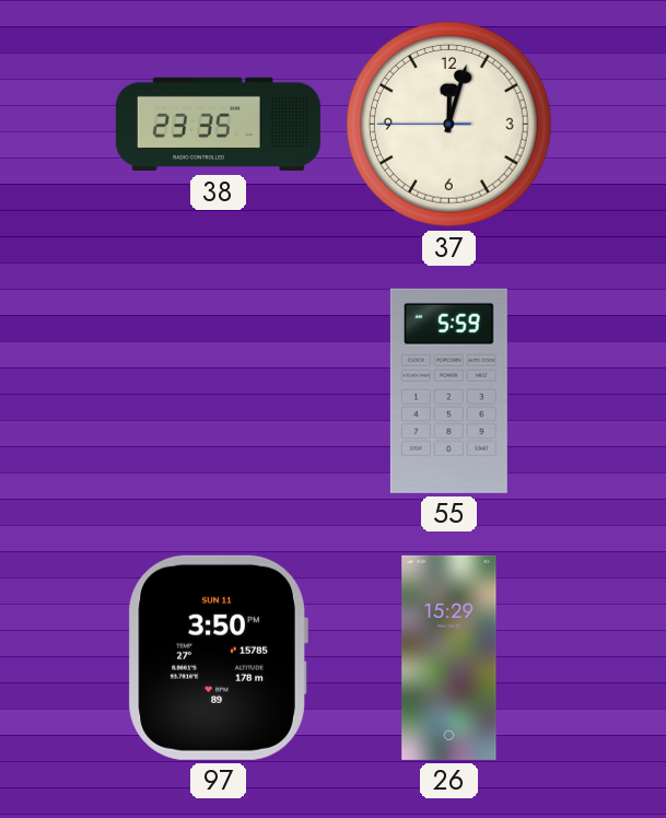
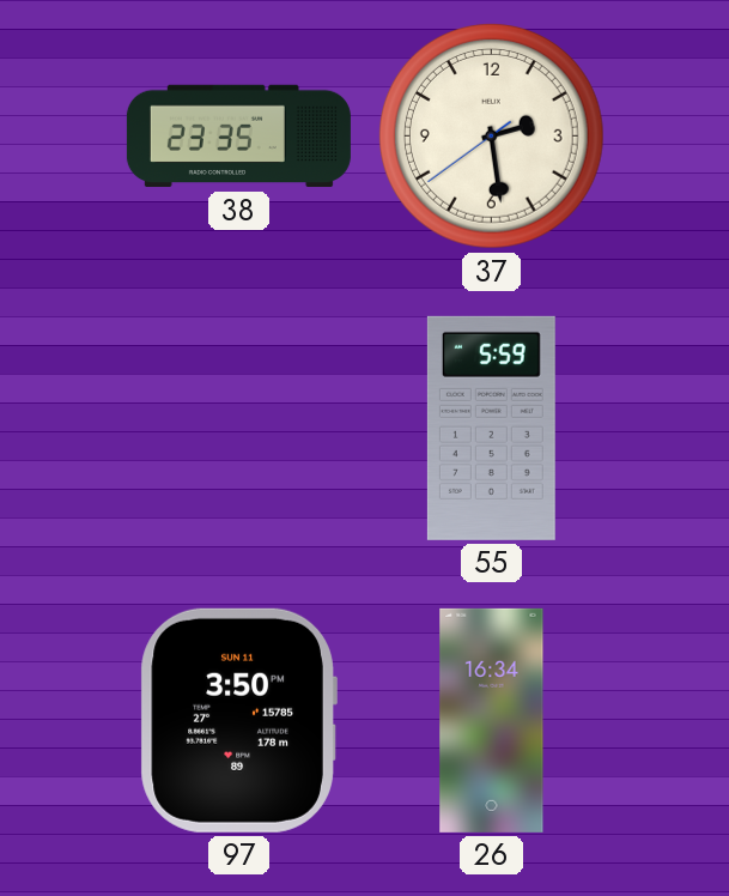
37: 12:02 -> 2:28
26: 15:29 -> 16:34
